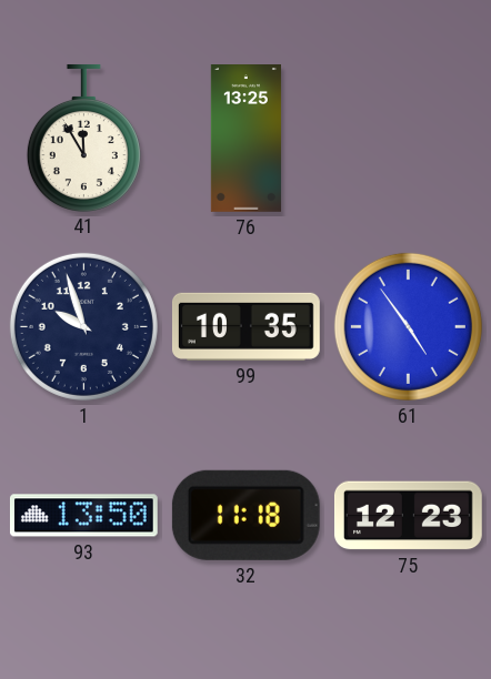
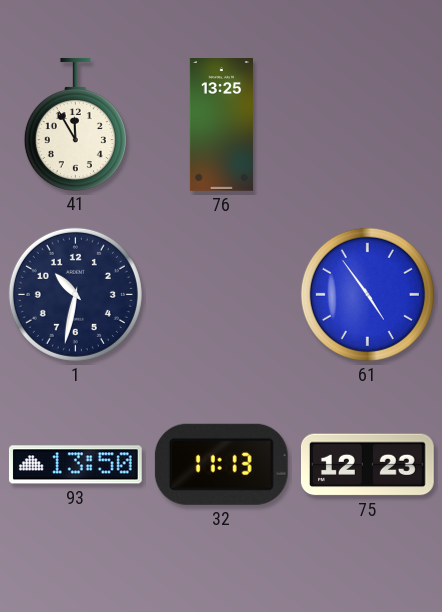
1: 9:57 -> 10:32
99: 10:35 -> none
32: 11:18 -> 11:13
